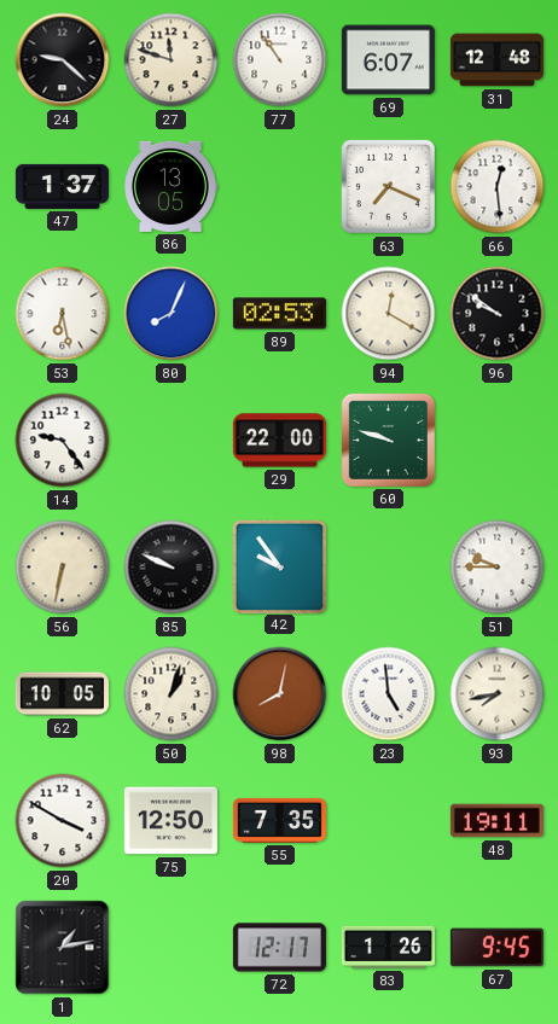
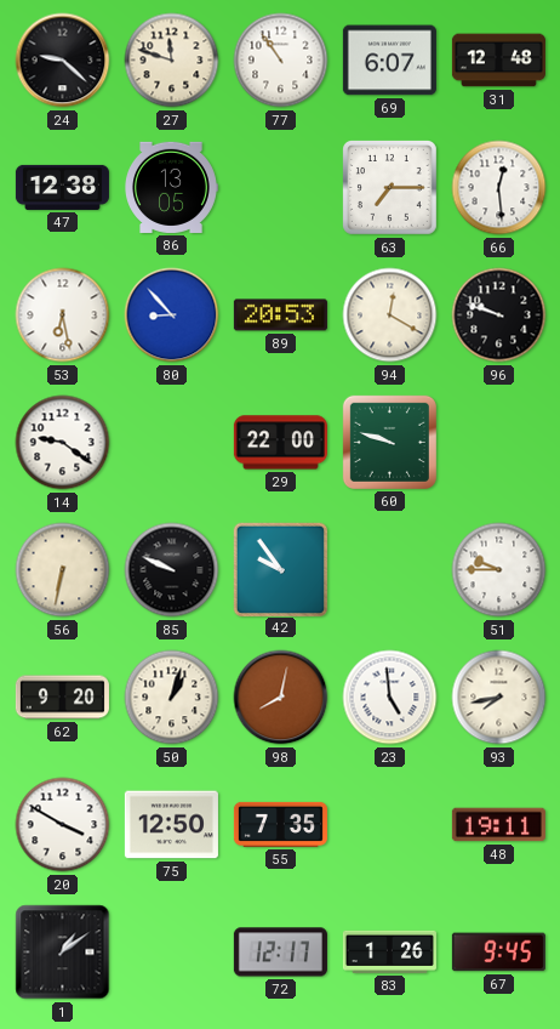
47: 1:37 -> 12:38
63: 7:19 -> 7:15
80: 8:04 -> 8:53
89: 02:53 -> 20:53
96: 9:51 -> 9:48
14: 9:24 -> 9:21
62: 10:05 -> 9:20
1: 1:13 -> 1:09
